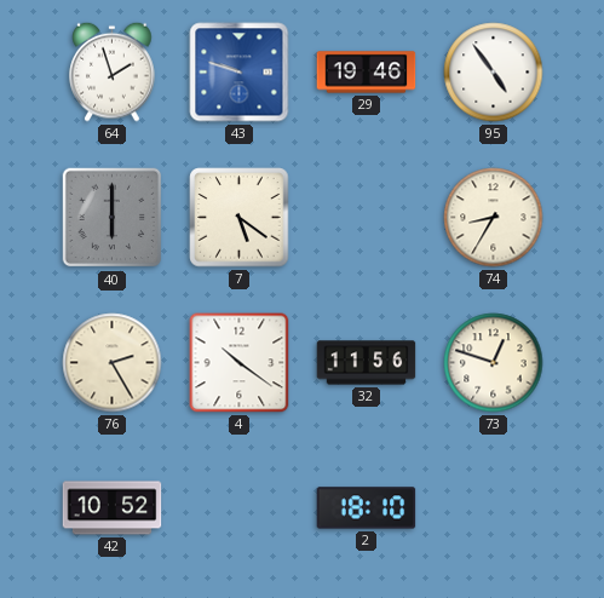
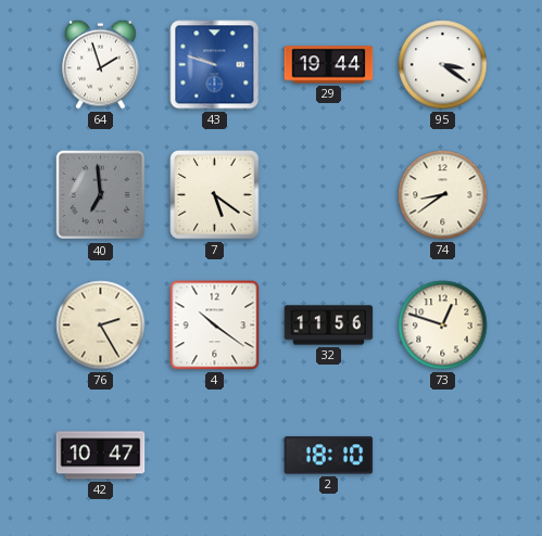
29: 19:46 -> 19:44
95: 4:54 -> 3:21
40: 6:00 -> 6:59
74: 8:35 -> 8:39
42: 10:52 -> 10:47
